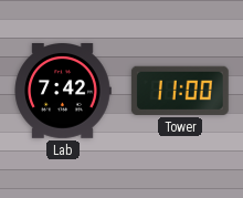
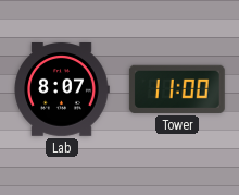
Lab: 7:42 -> 8:07
